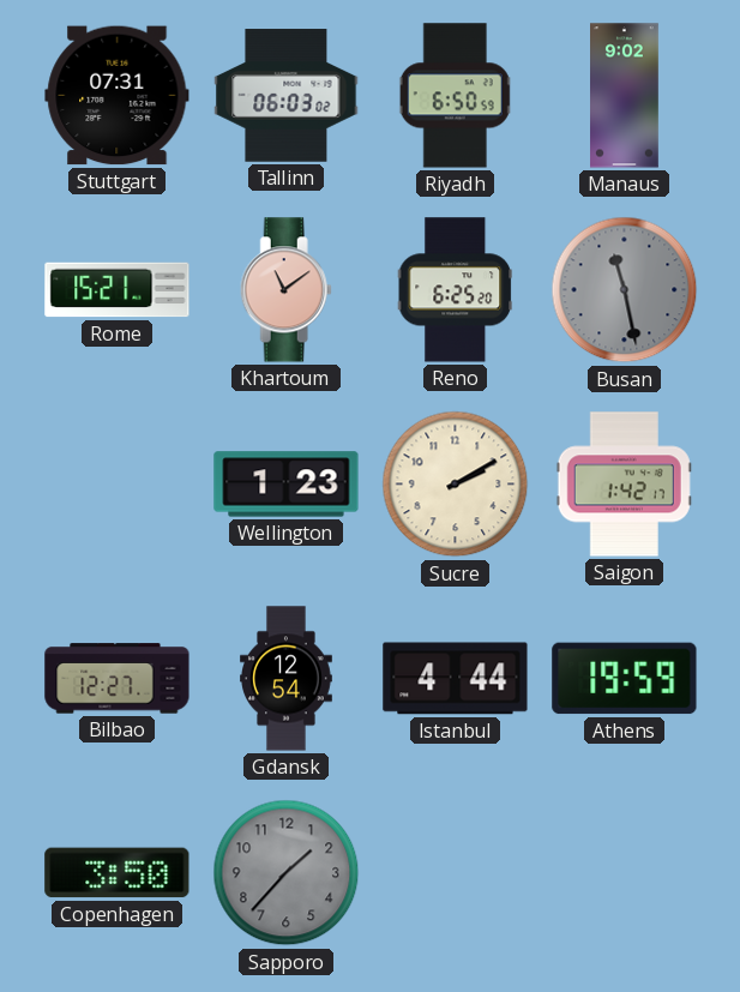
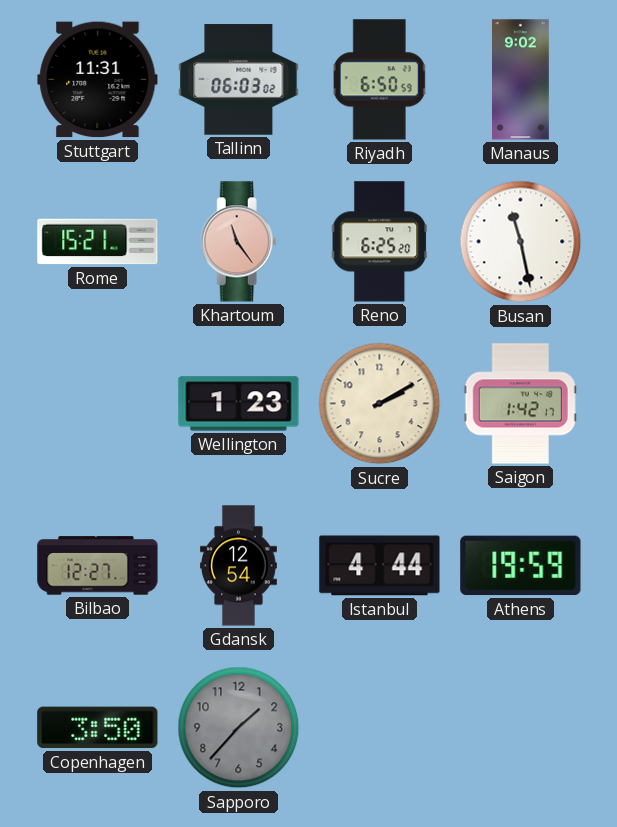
Stuttgart: 07:31 -> 11:31
Khartoum: 11:09 -> 11:24
Busan dial: grey -> white
